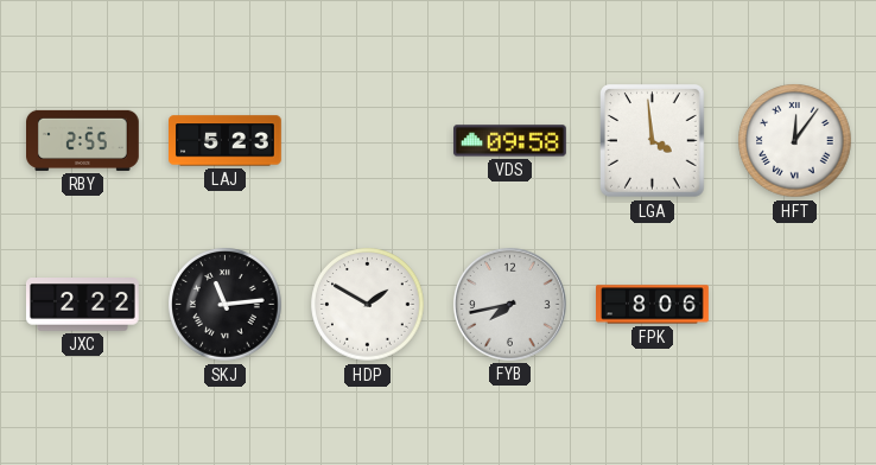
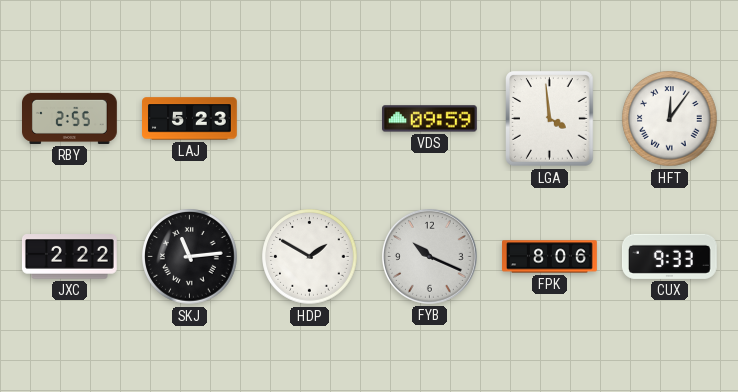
VDS: 09:58 -> 09:59
FYB: 7:43 -> 10:19
CUX: none -> 9:33
